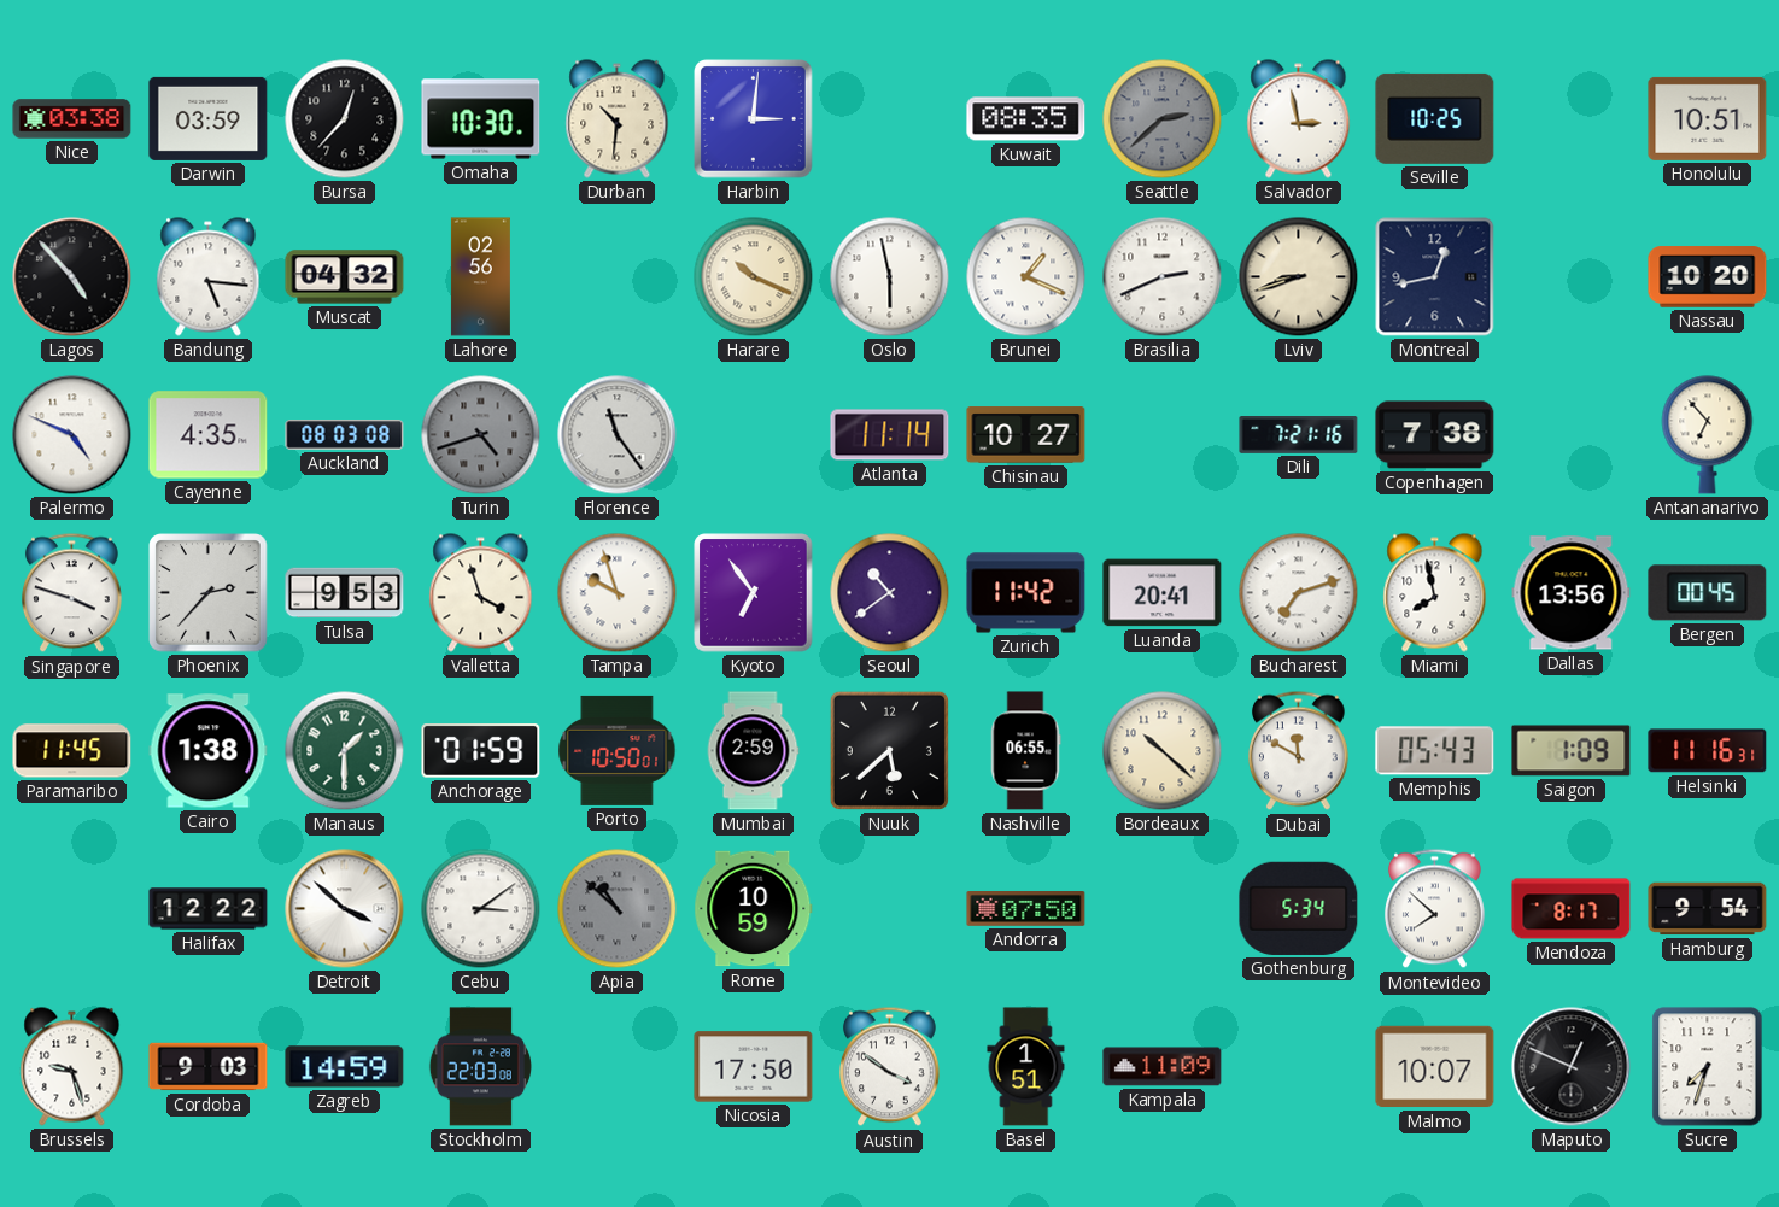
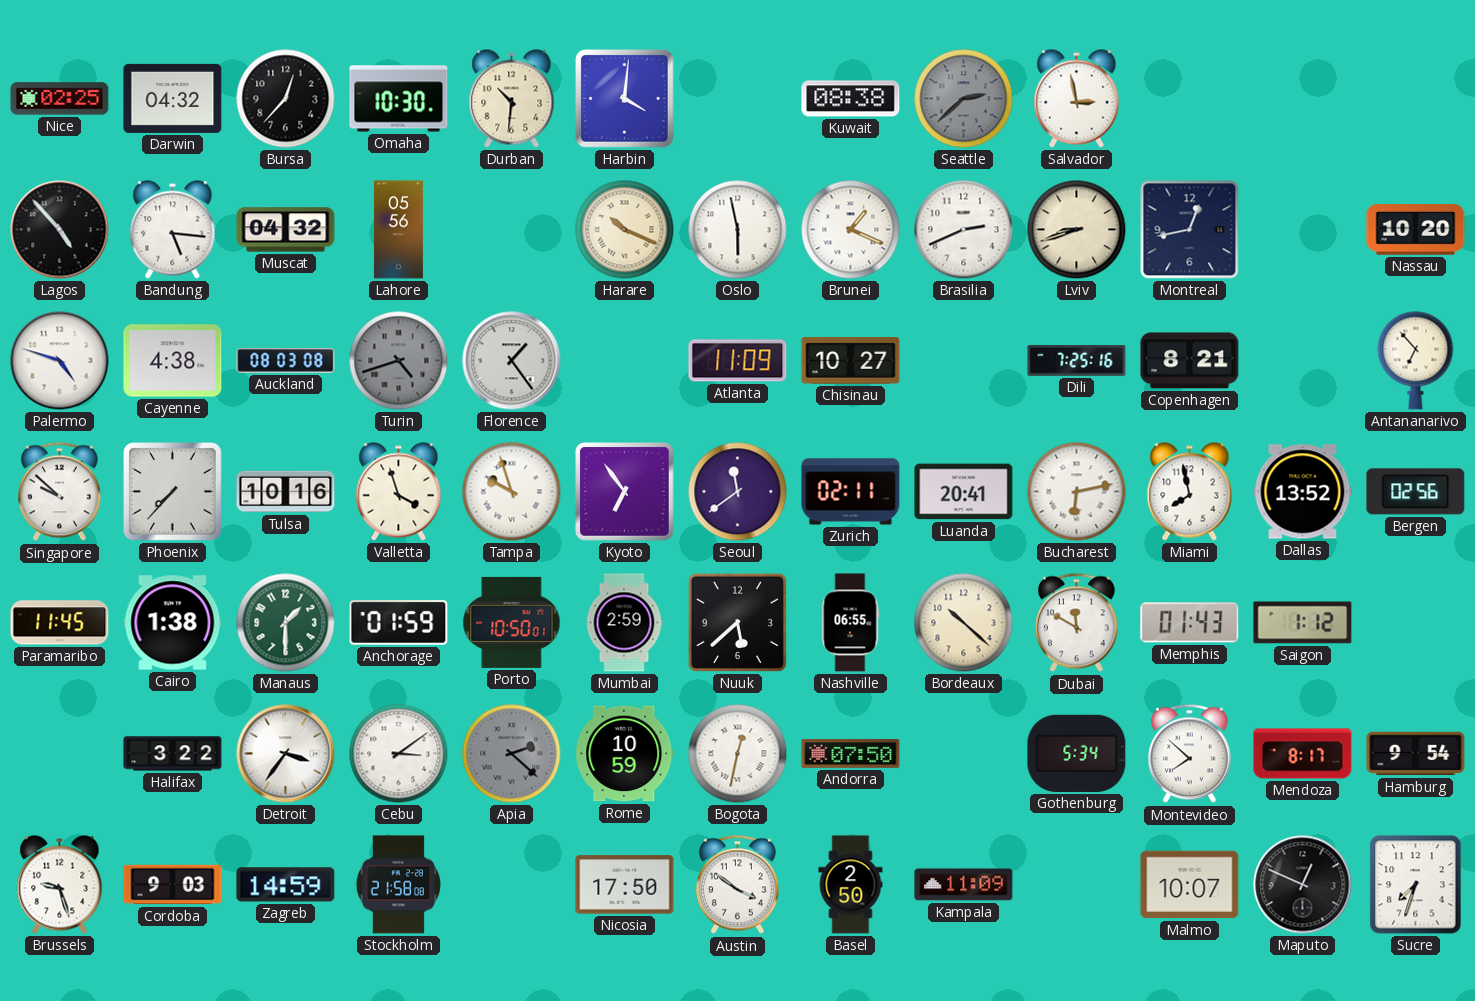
Nice: 03:38 -> 02:25
Darwin: 03:59 -> 04:32
Harbin: 3:01 -> 4:01
Kuwait: 08:35 -> 08:38
Seville: 10:25 -> none
Honolulu: 10:51 -> none
Lahore: 02:56 -> 05:56
Palermo: 4:49 -> 4:48
Cayenne: 4:35 -> 4:38
Florence: 11:24 -> 1:24
Atlanta: 11:14 -> 11:09
Dili: 7:21 -> 7:25
Copenhagen: 7:38 -> 8:21
Singapore: 3:48 -> 9:52
Phoenix: 2:37 -> 7:37
Tulsa: 9:53 -> 10:16
Seoul: 10:39 -> 11:39
Zurich: 11:42 -> 02:11
Bucharest: 7:12 -> 6:13
Dallas: 13:56 -> 13:52
Bergen: 00:45 -> 02:56
Memphis: 05:43 -> 01:43
Saigon: 1:09 -> 1:12
Helsinki: 11:16 -> none
Halifax: 12:22 -> 3:22
Detroit: 3:52 -> 3:36
Apia: 10:52 -> 2:22
Bogota: none -> 12:32
Stockholm: 22:03 -> 21:58
Basel: 1:51 -> 2:50
